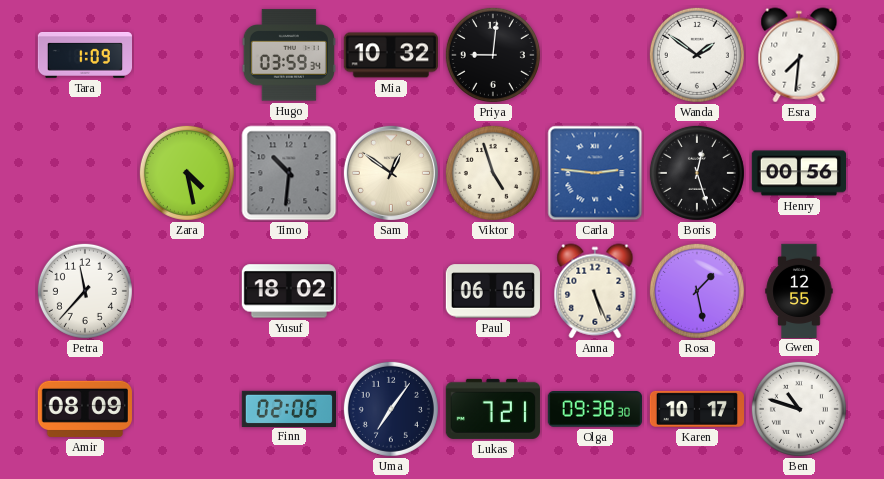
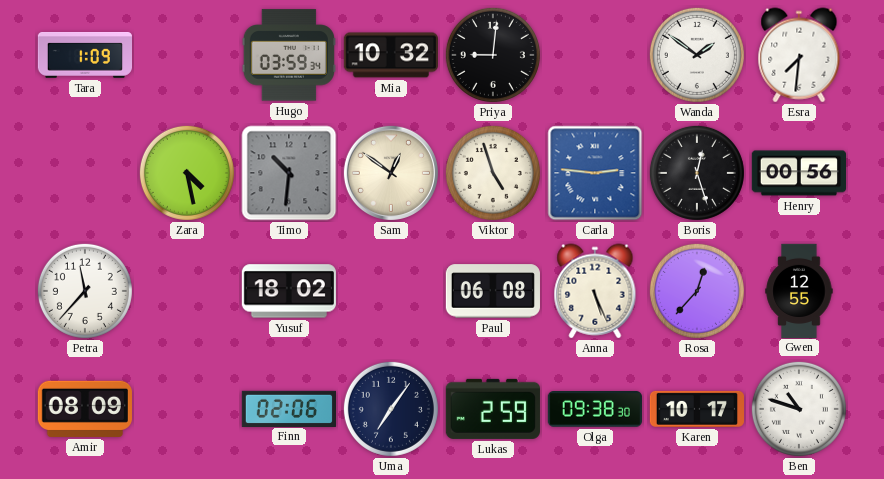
Paul: 06:06 -> 06:08
Rosa: 1:28 -> 12:37
Lukas: 7:21 -> 2:59
